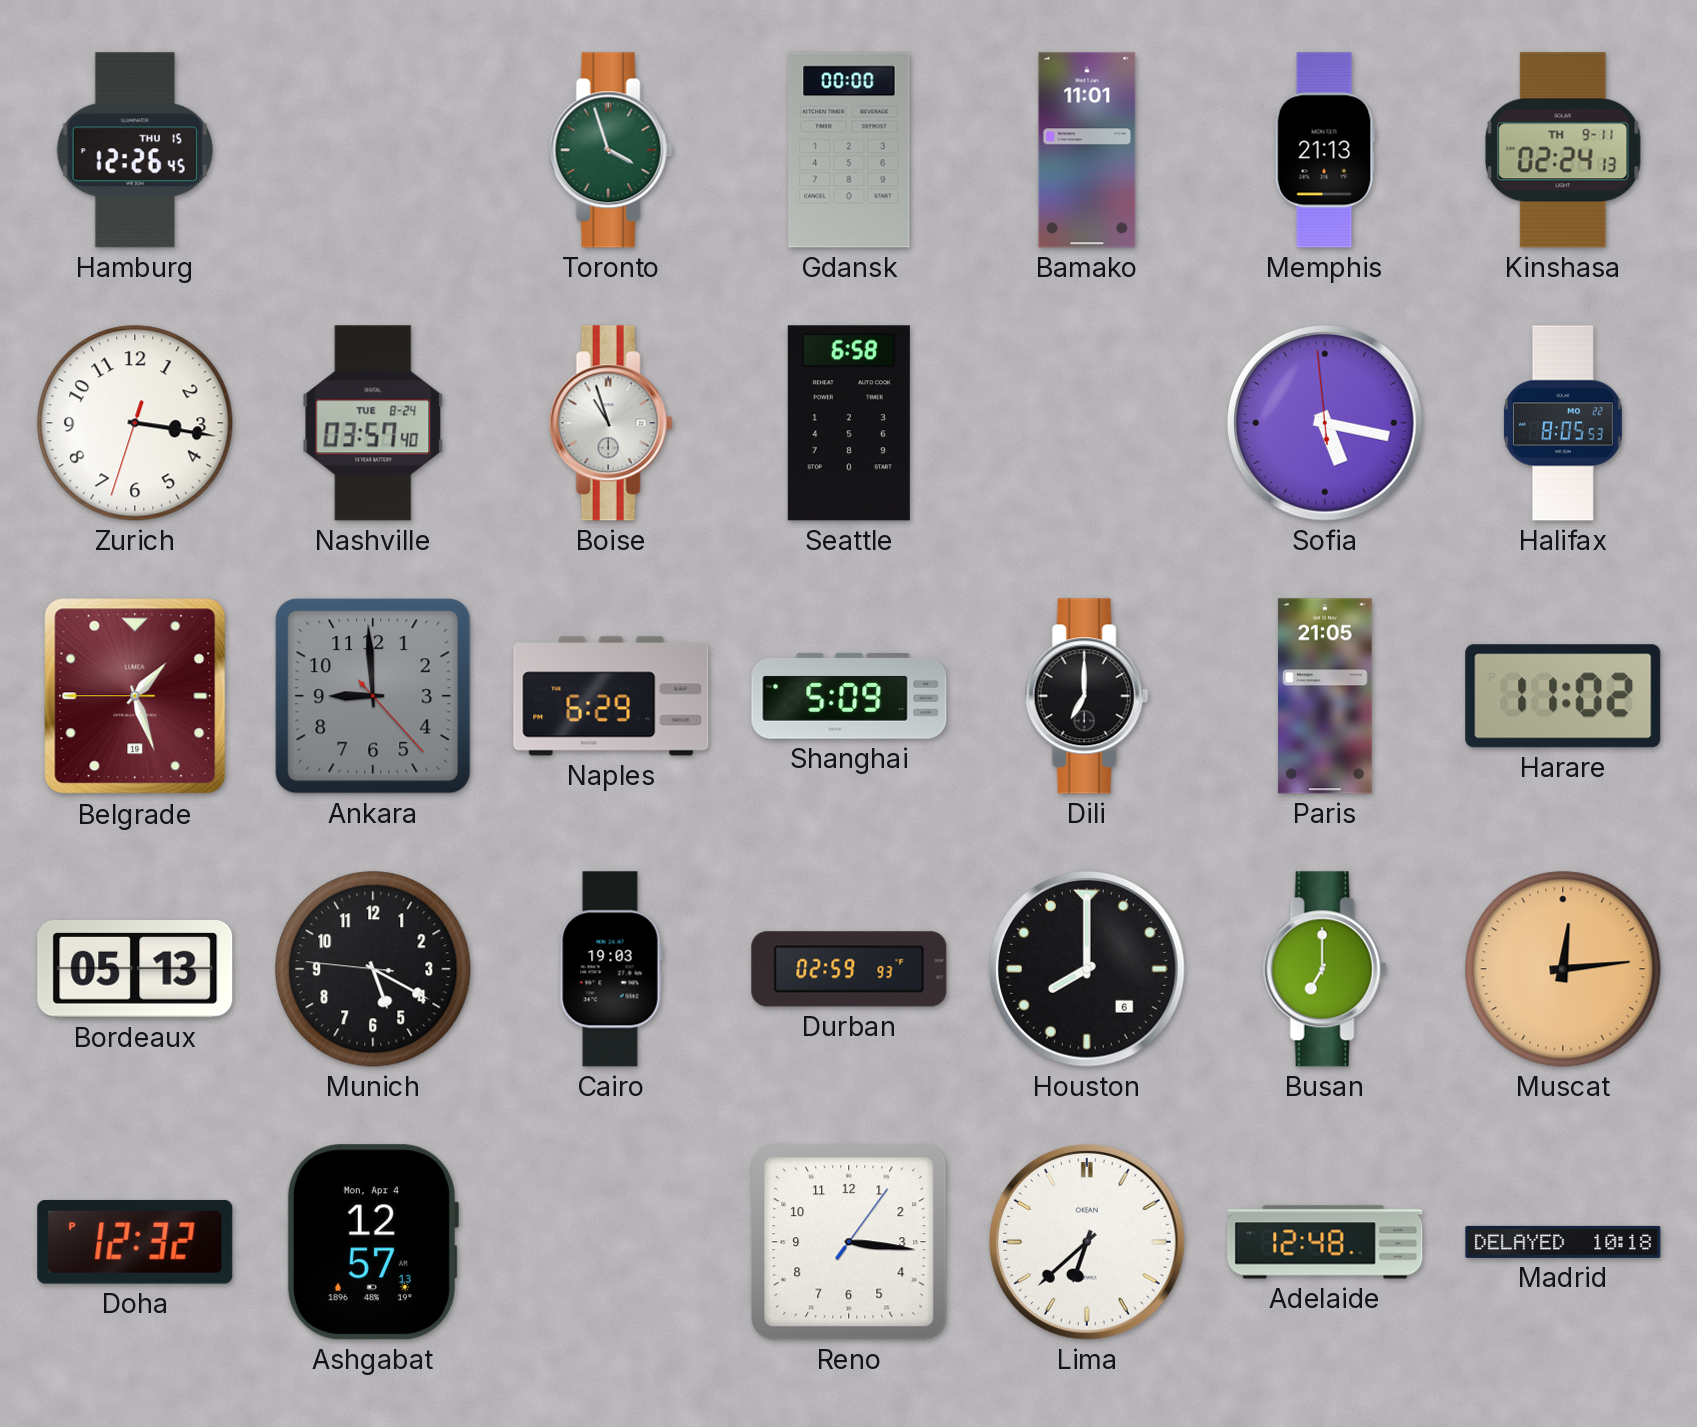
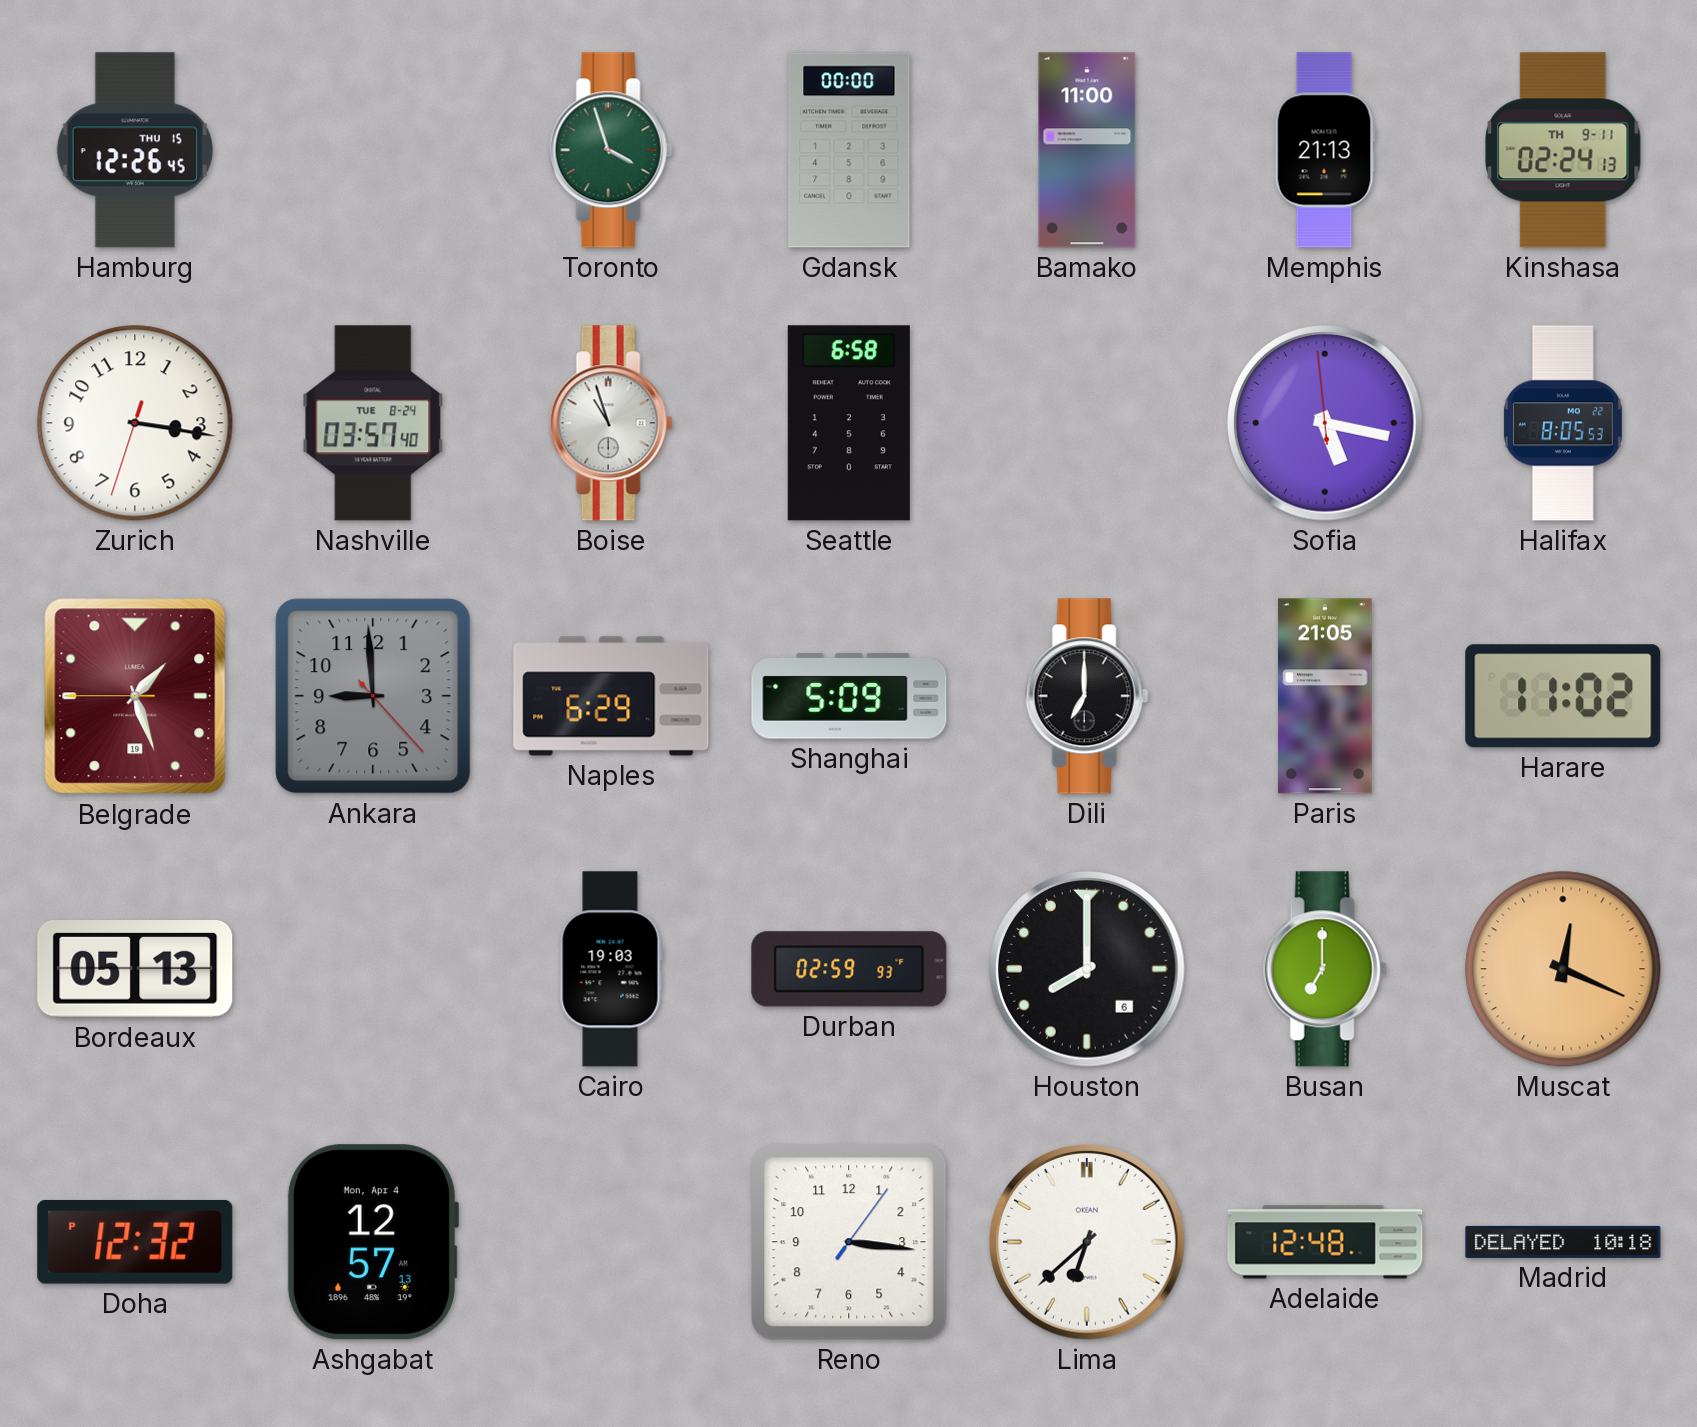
Bamako: 11:01 -> 11:00
Munich: 5:19 -> none
Muscat: 12:14 -> 12:19
